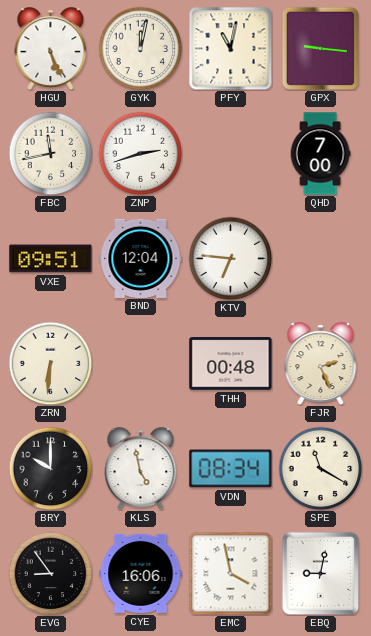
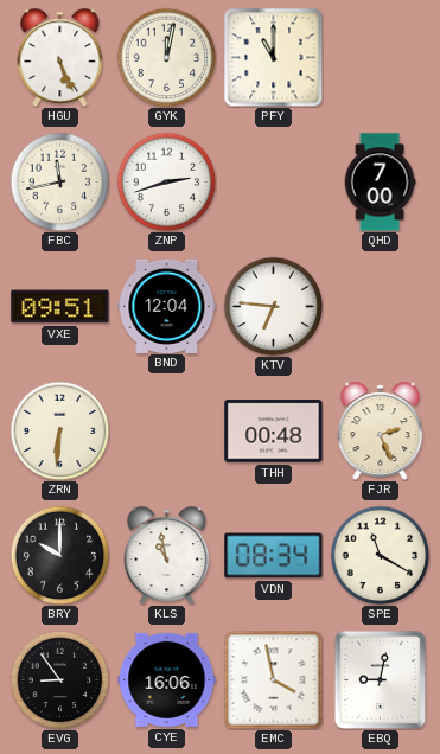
PFY: 11:02 -> 11:00
GPX: 9:16 -> none
KLS: 4:58 -> 10:58
